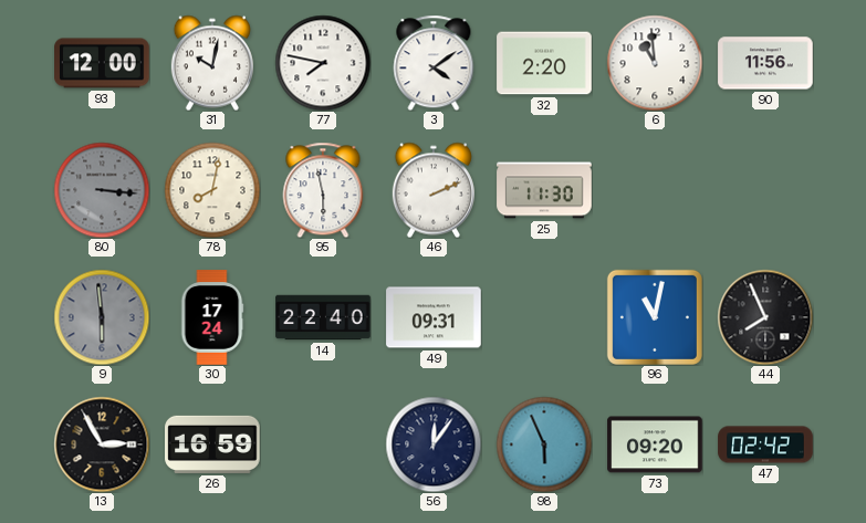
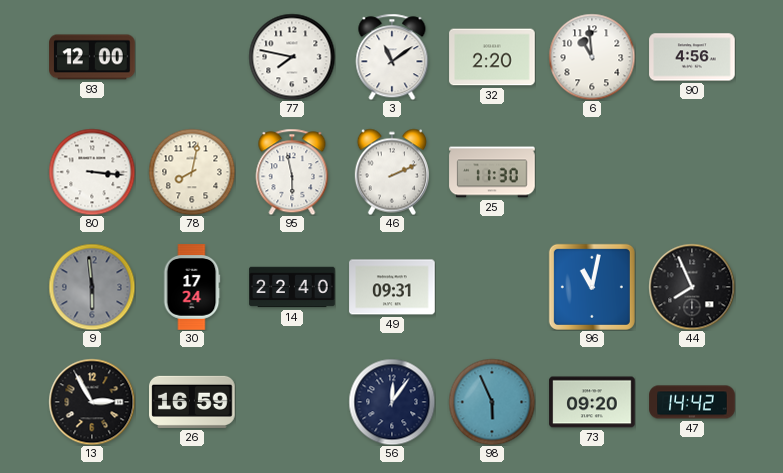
31: 10:02 -> none
3: 4:09 -> 11:09
90: 11:56 -> 4:56
80 dial: grey -> white
47: 02:42 -> 14:42
